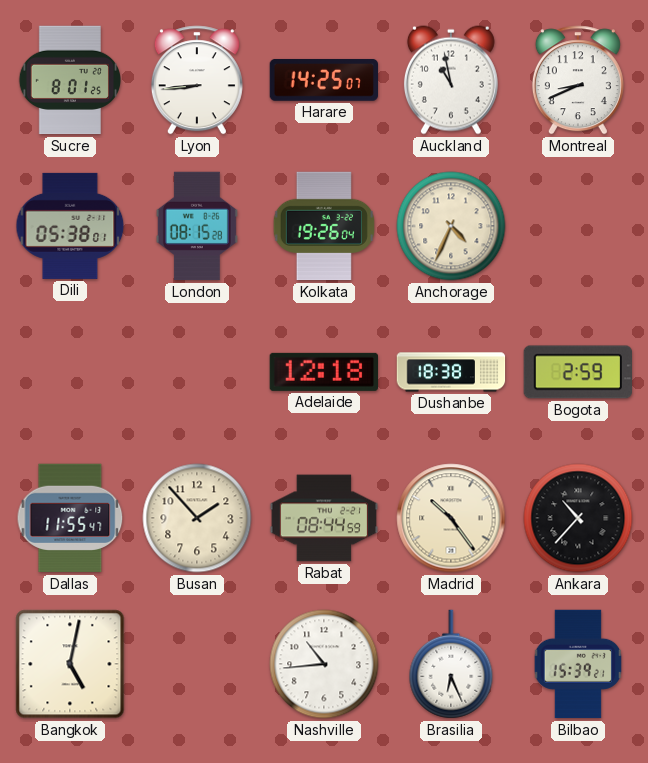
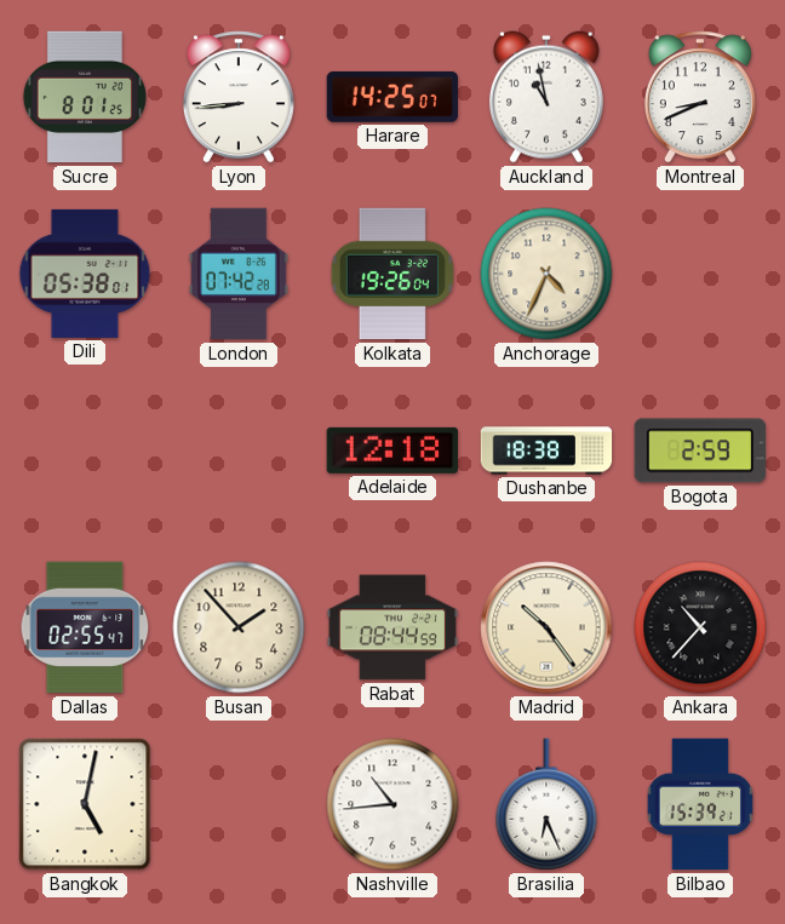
London: 08:15 -> 07:42
Dallas: 11:55 -> 02:55
